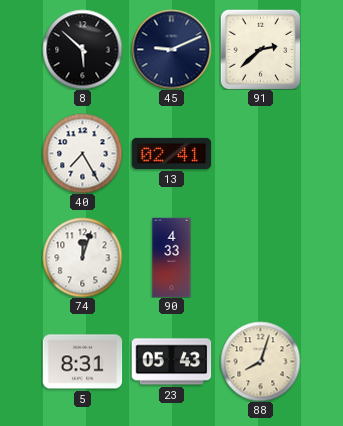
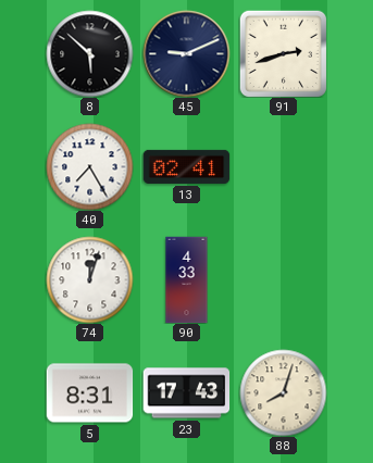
91: 2:38 -> 2:42
23: 05:43 -> 17:43
